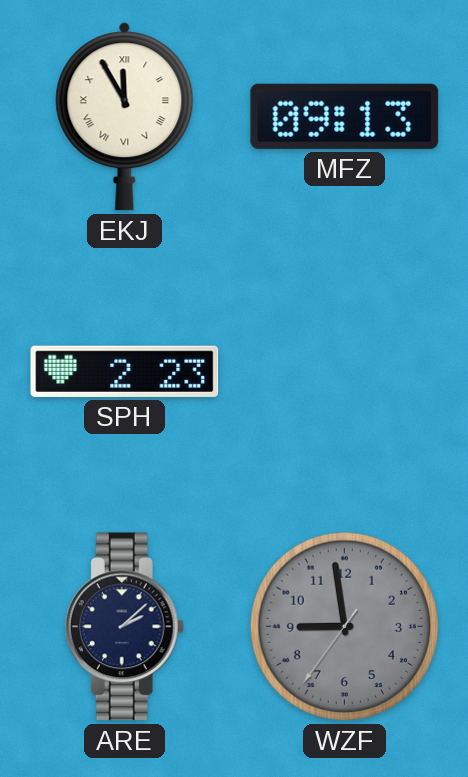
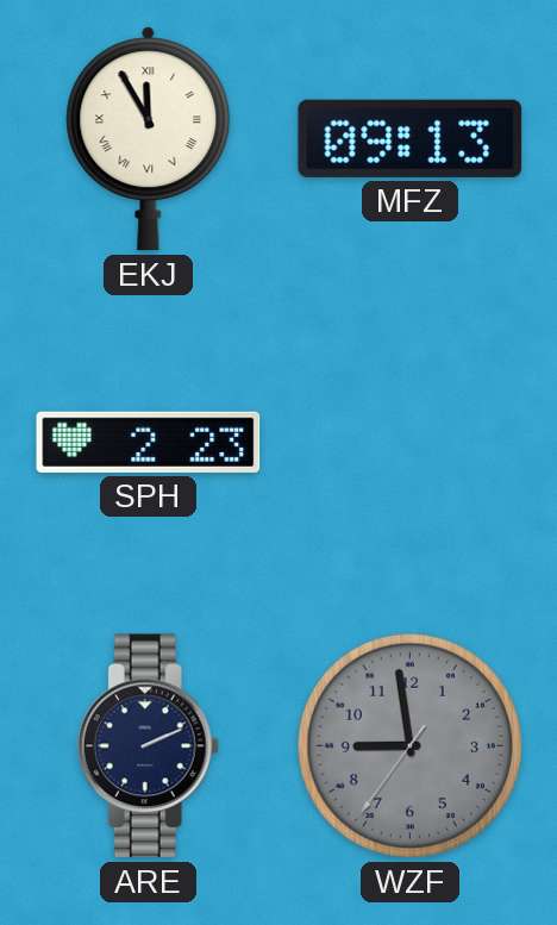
ARE: 2:08 -> 2:11
